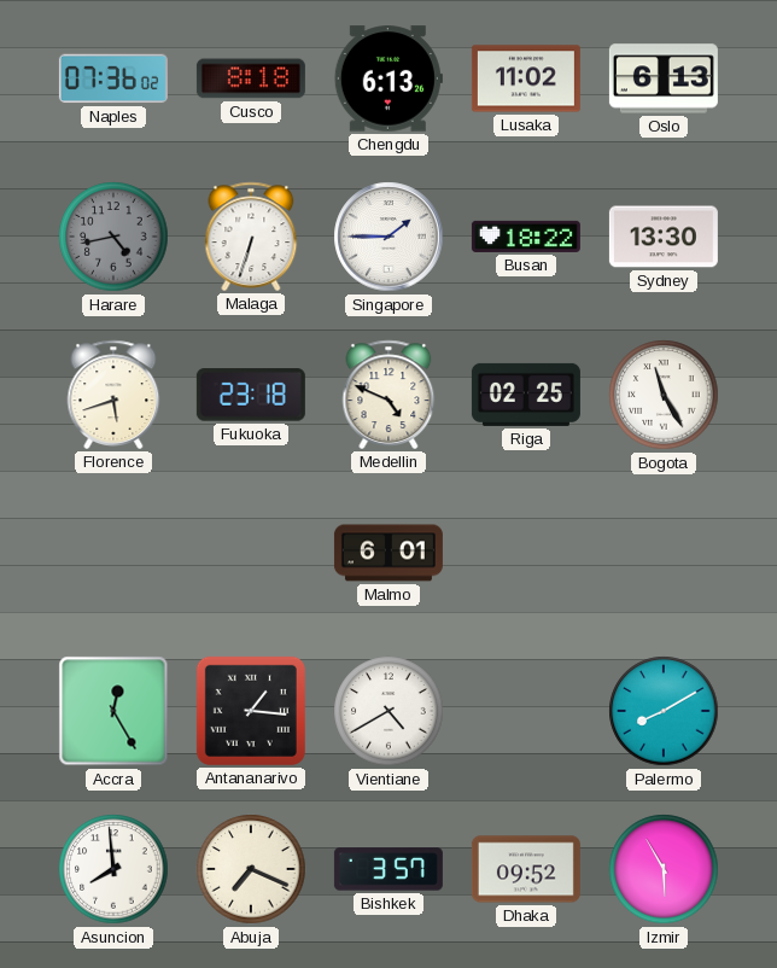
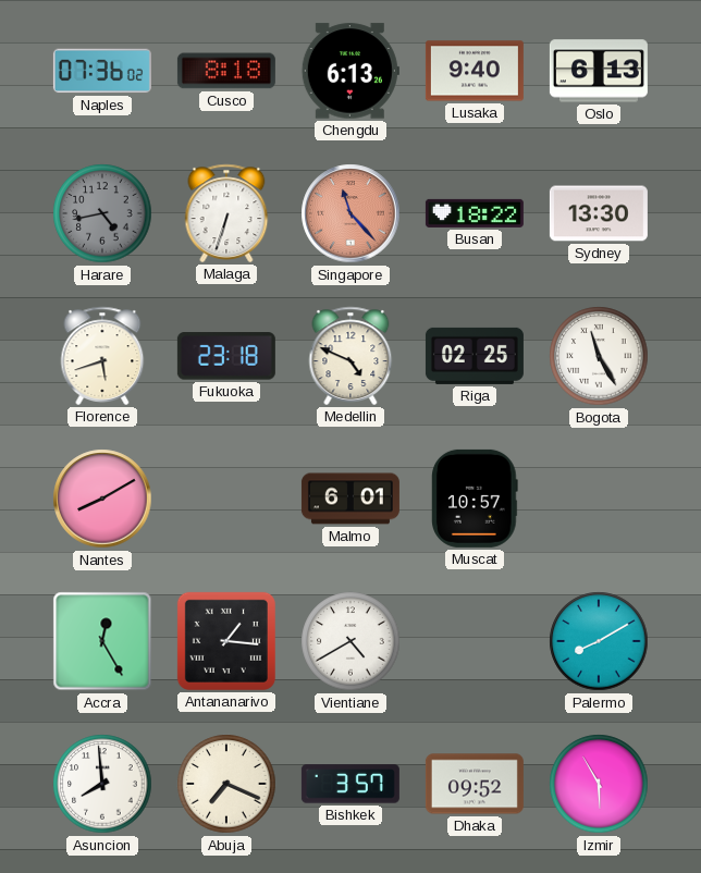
Lusaka: 11:02 -> 9:40
Singapore: 1:45 -> 11:23
Singapore dial: white -> salmon
Nantes: none -> 8:10
Muscat: none -> 10:57
